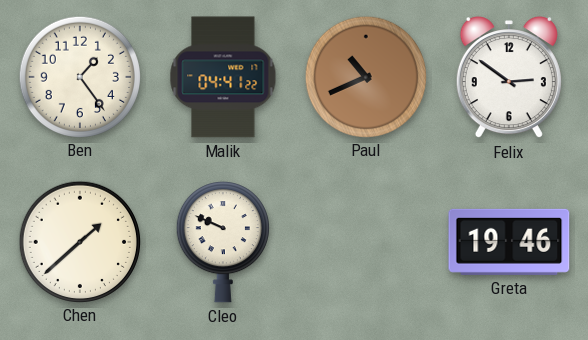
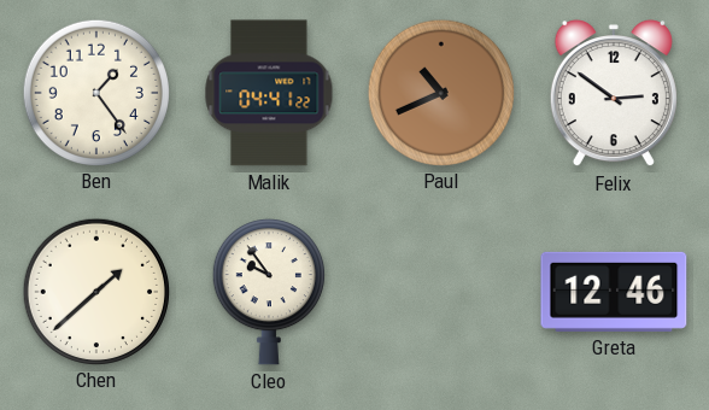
Cleo: 9:49 -> 9:54
Greta: 19:46 -> 12:46
